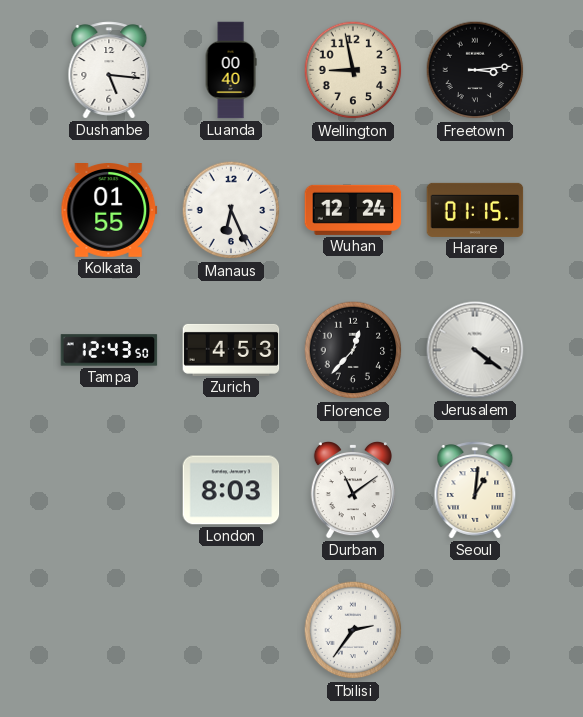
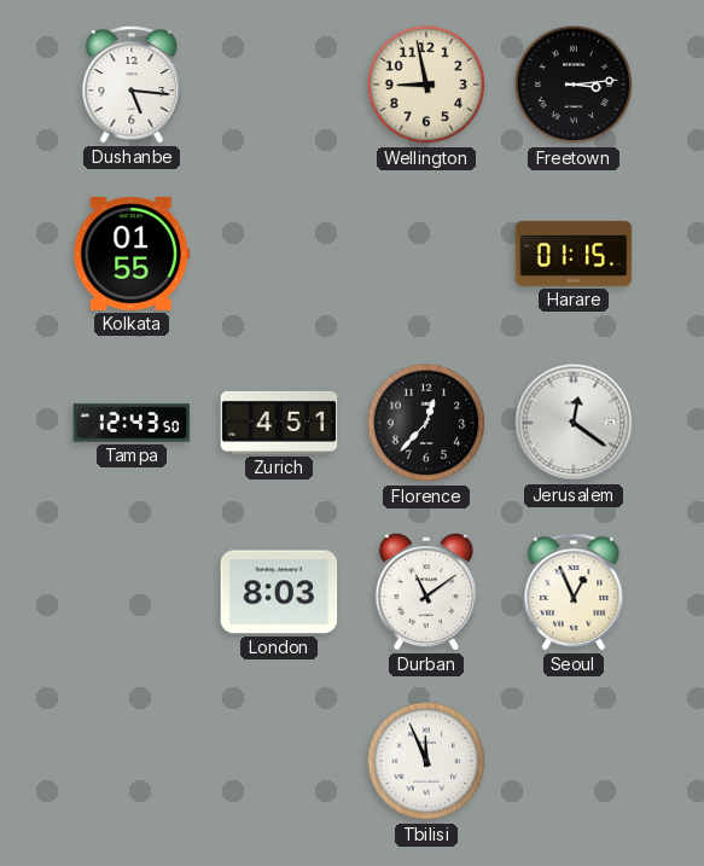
Luanda: 00:40 -> none
Manaus: 6:26 -> none
Wuhan: 12:24 -> none
Zurich: 4:53 -> 4:51
Jerusalem: 4:21 -> 12:21
Seoul: 1:01 -> 12:56
Tbilisi: 2:36 -> 11:56
